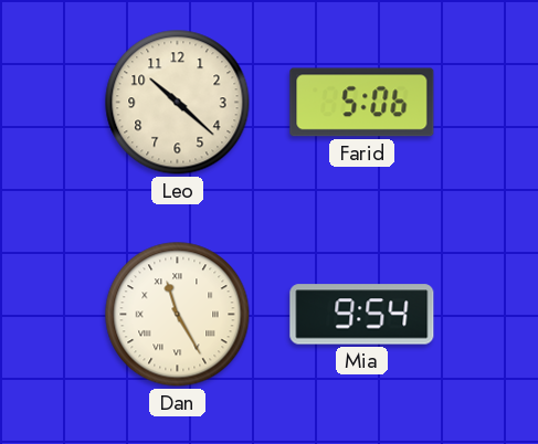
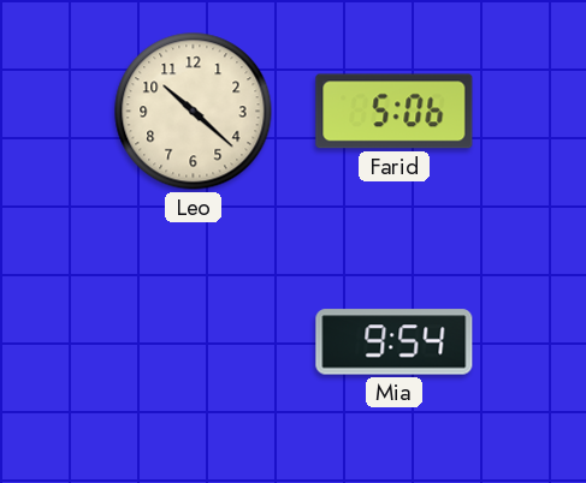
Dan: 11:25 -> none
